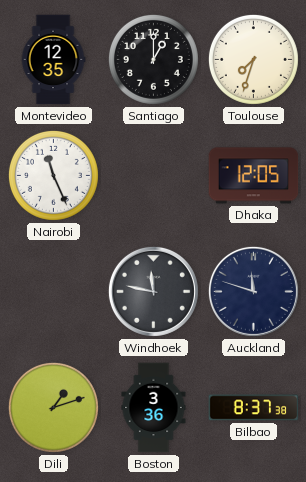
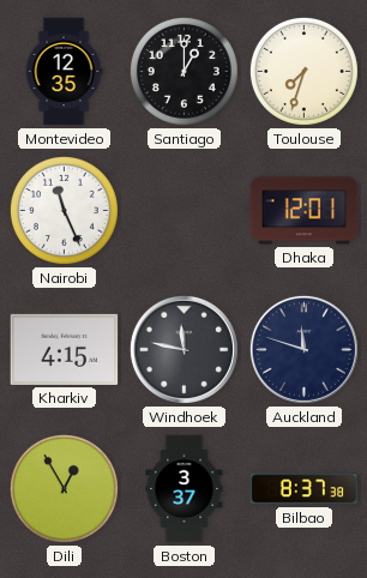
Dhaka: 12:05 -> 12:01
Kharkiv: none -> 4:15
Dili: 1:12 -> 12:55
Boston: 3:36 -> 3:37
